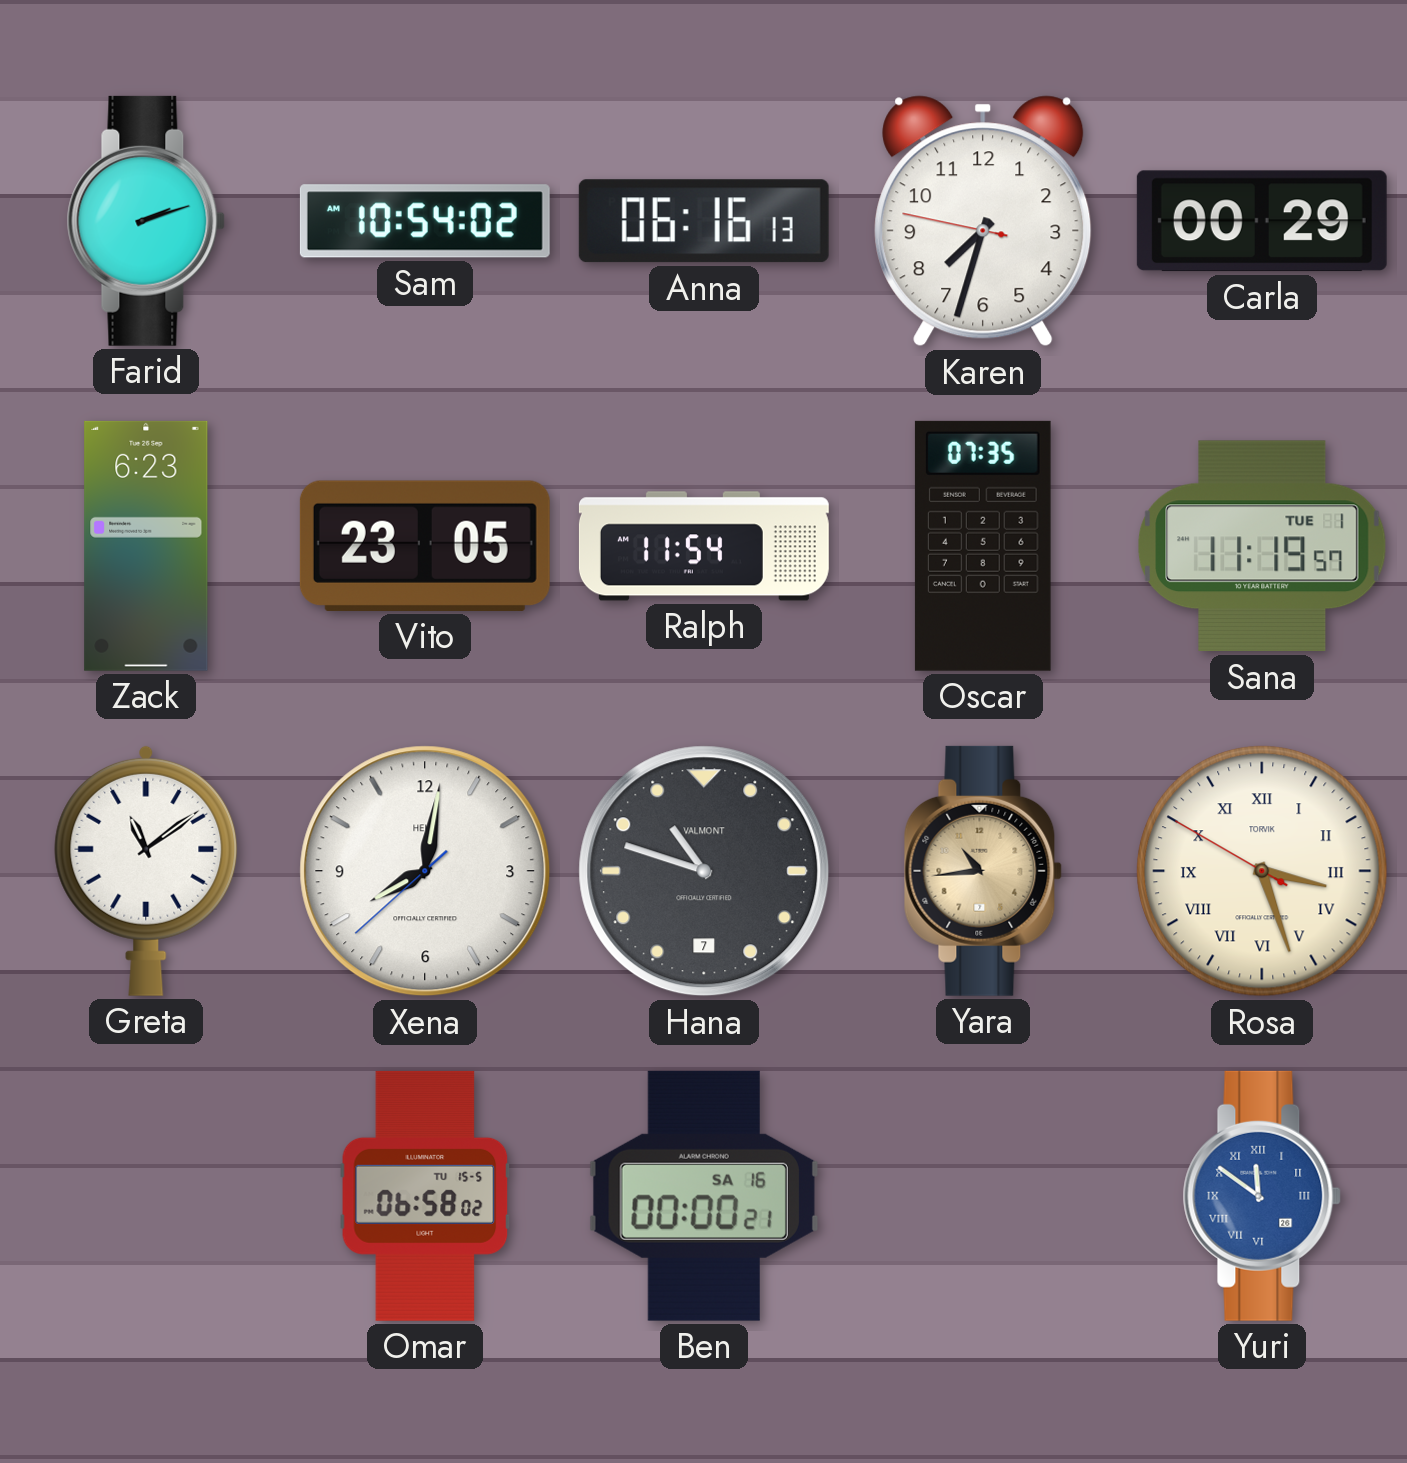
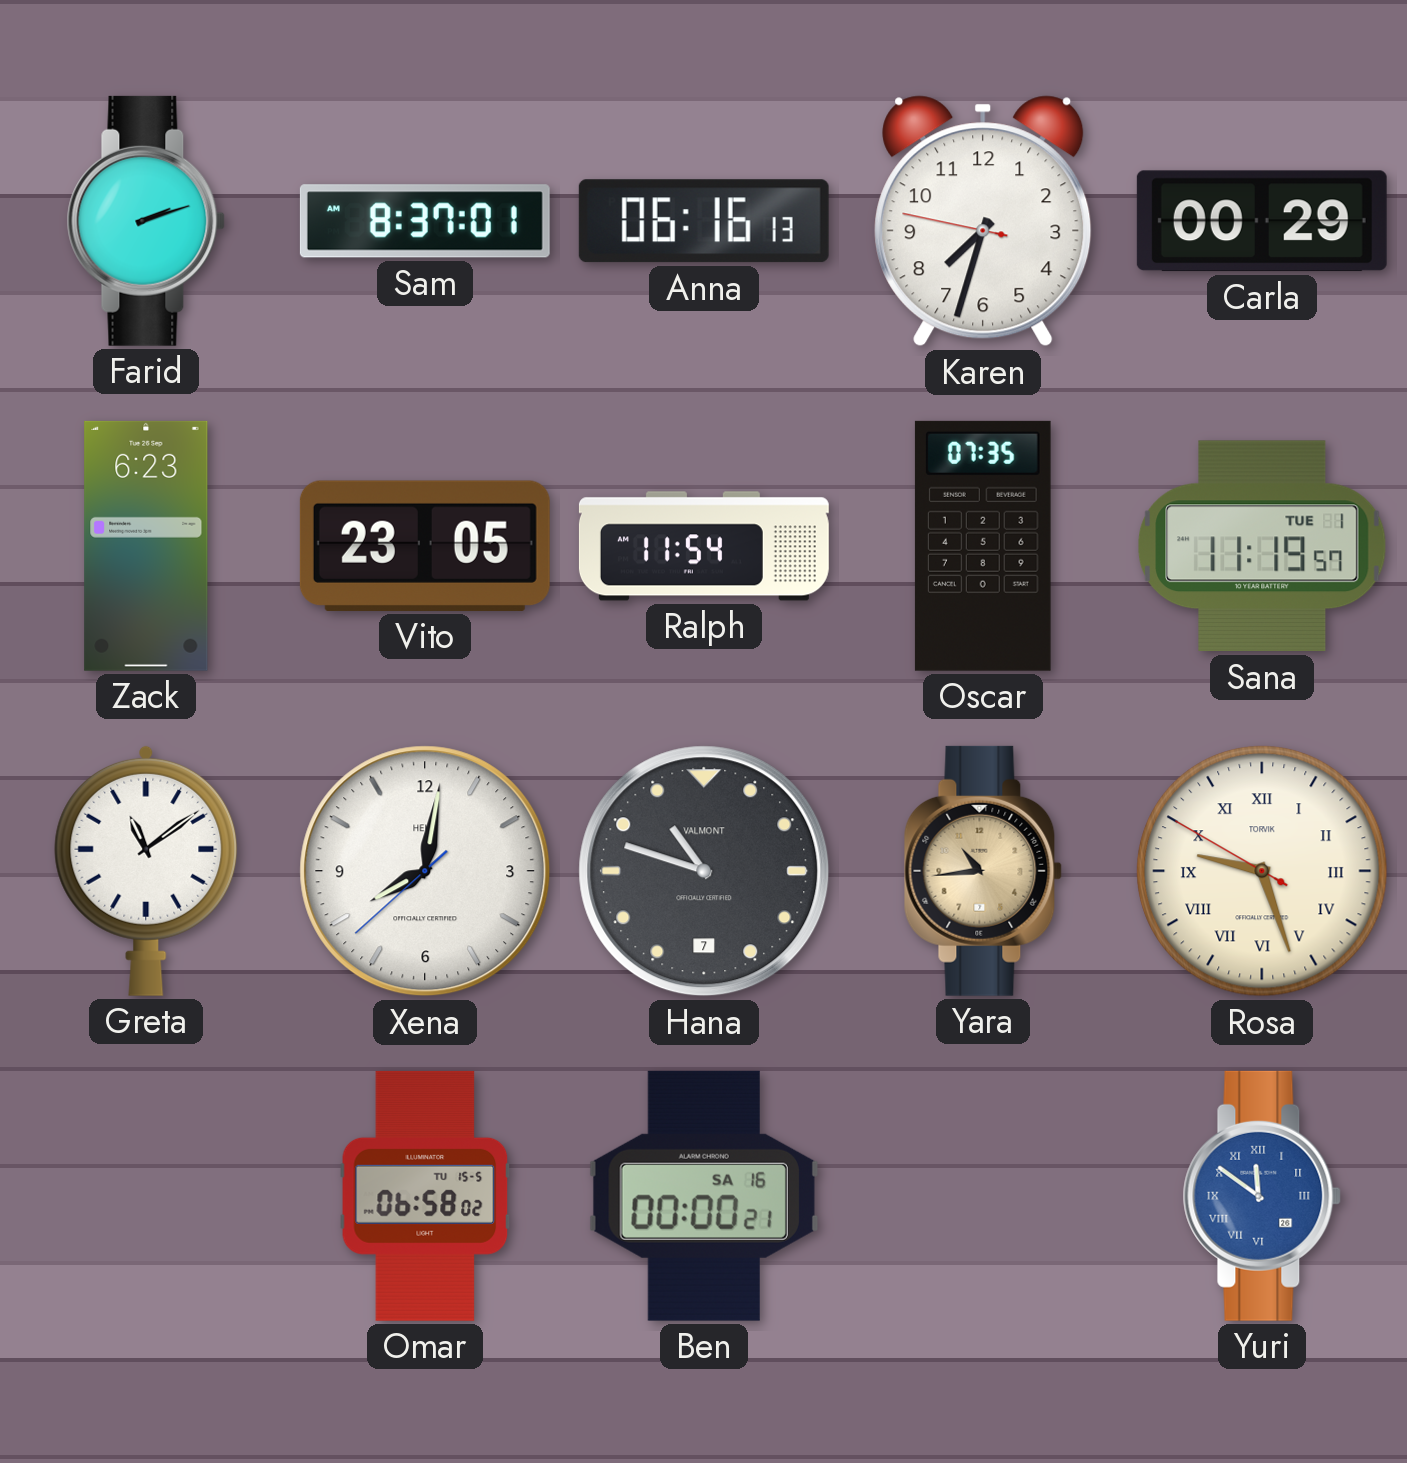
Sam: 10:54 -> 8:37
Rosa: 3:26 -> 9:26
